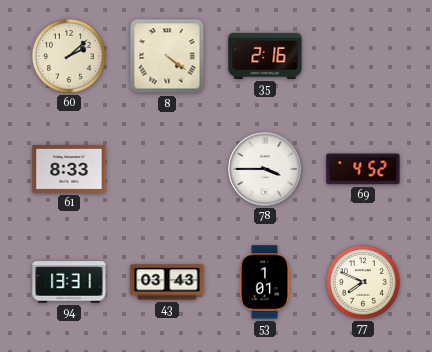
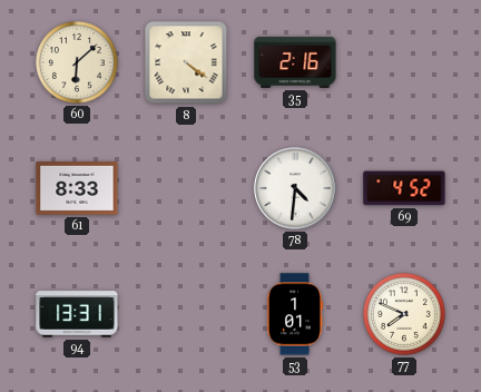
60: 2:08 -> 6:08
78: 3:45 -> 4:31
43: 03:43 -> none
